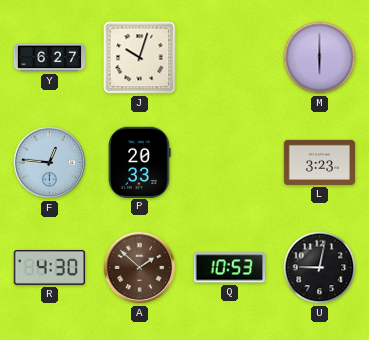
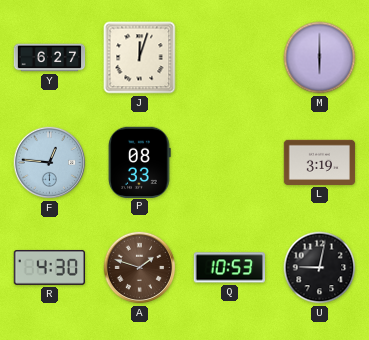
J: 10:03 -> 12:03
P: 20:33 -> 08:33
L: 3:23 -> 3:19
A: 1:52 -> 1:48
